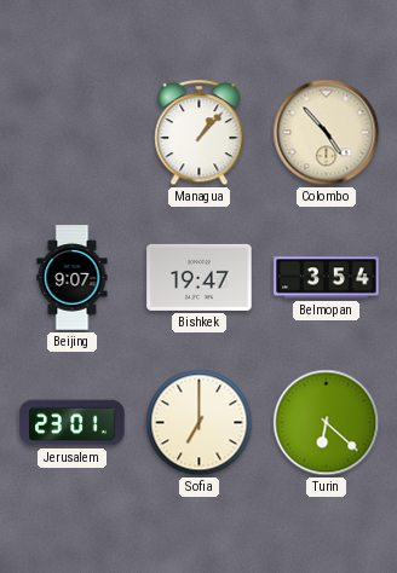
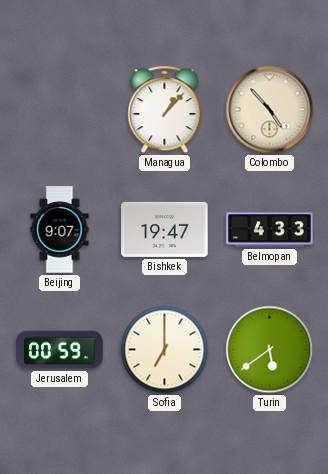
Belmopan: 3:54 -> 4:33
Jerusalem: 23:01 -> 00:59
Turin: 6:22 -> 5:39
